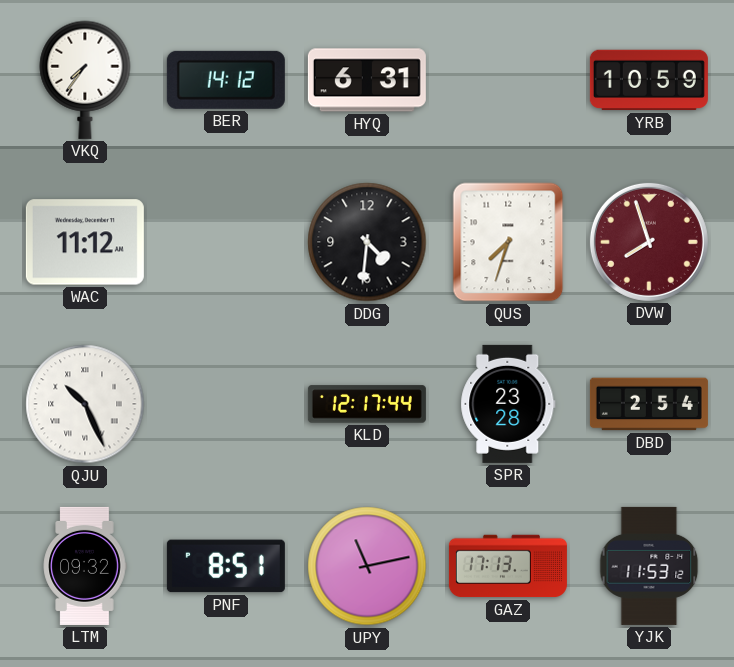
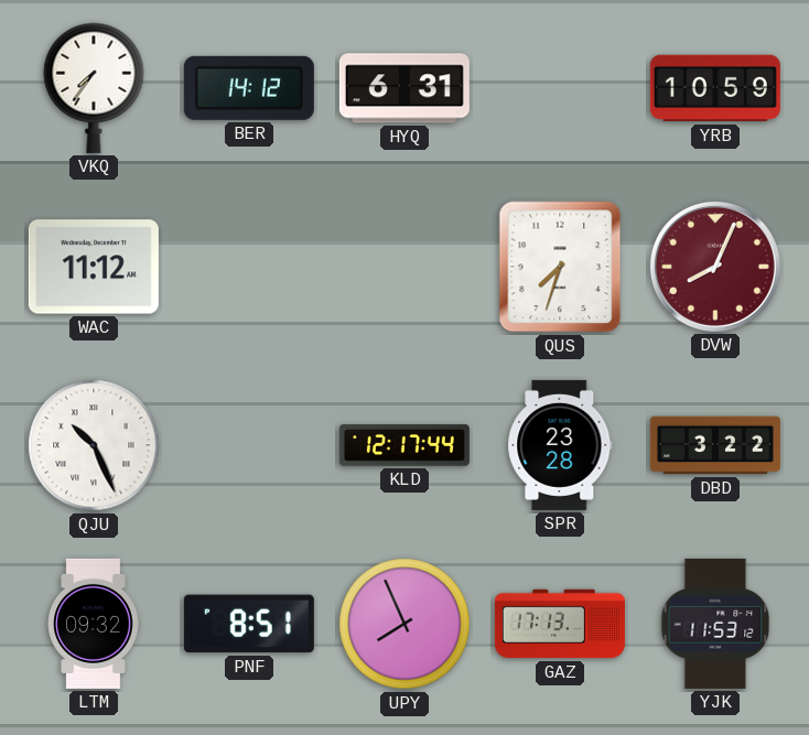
DDG: 4:31 -> none
DVW: 7:57 -> 8:04
DBD: 2:54 -> 3:22
UPY: 11:13 -> 7:56
